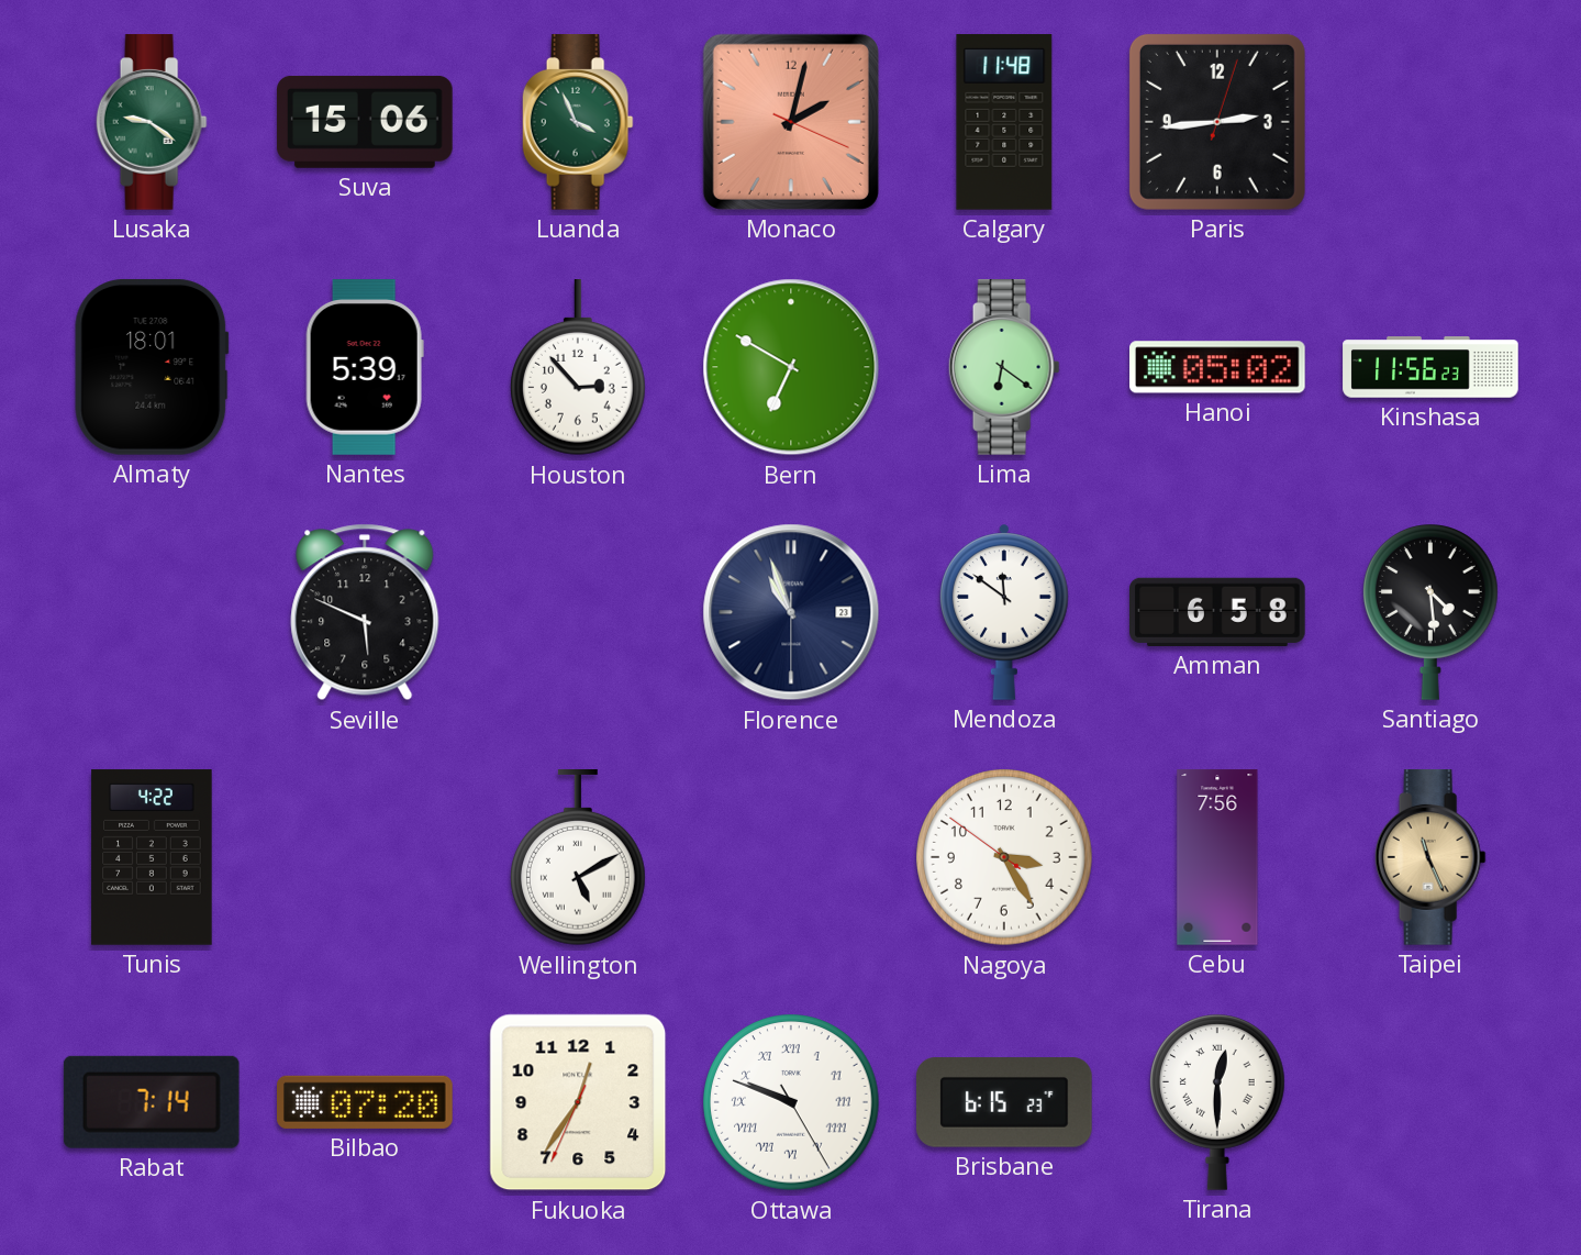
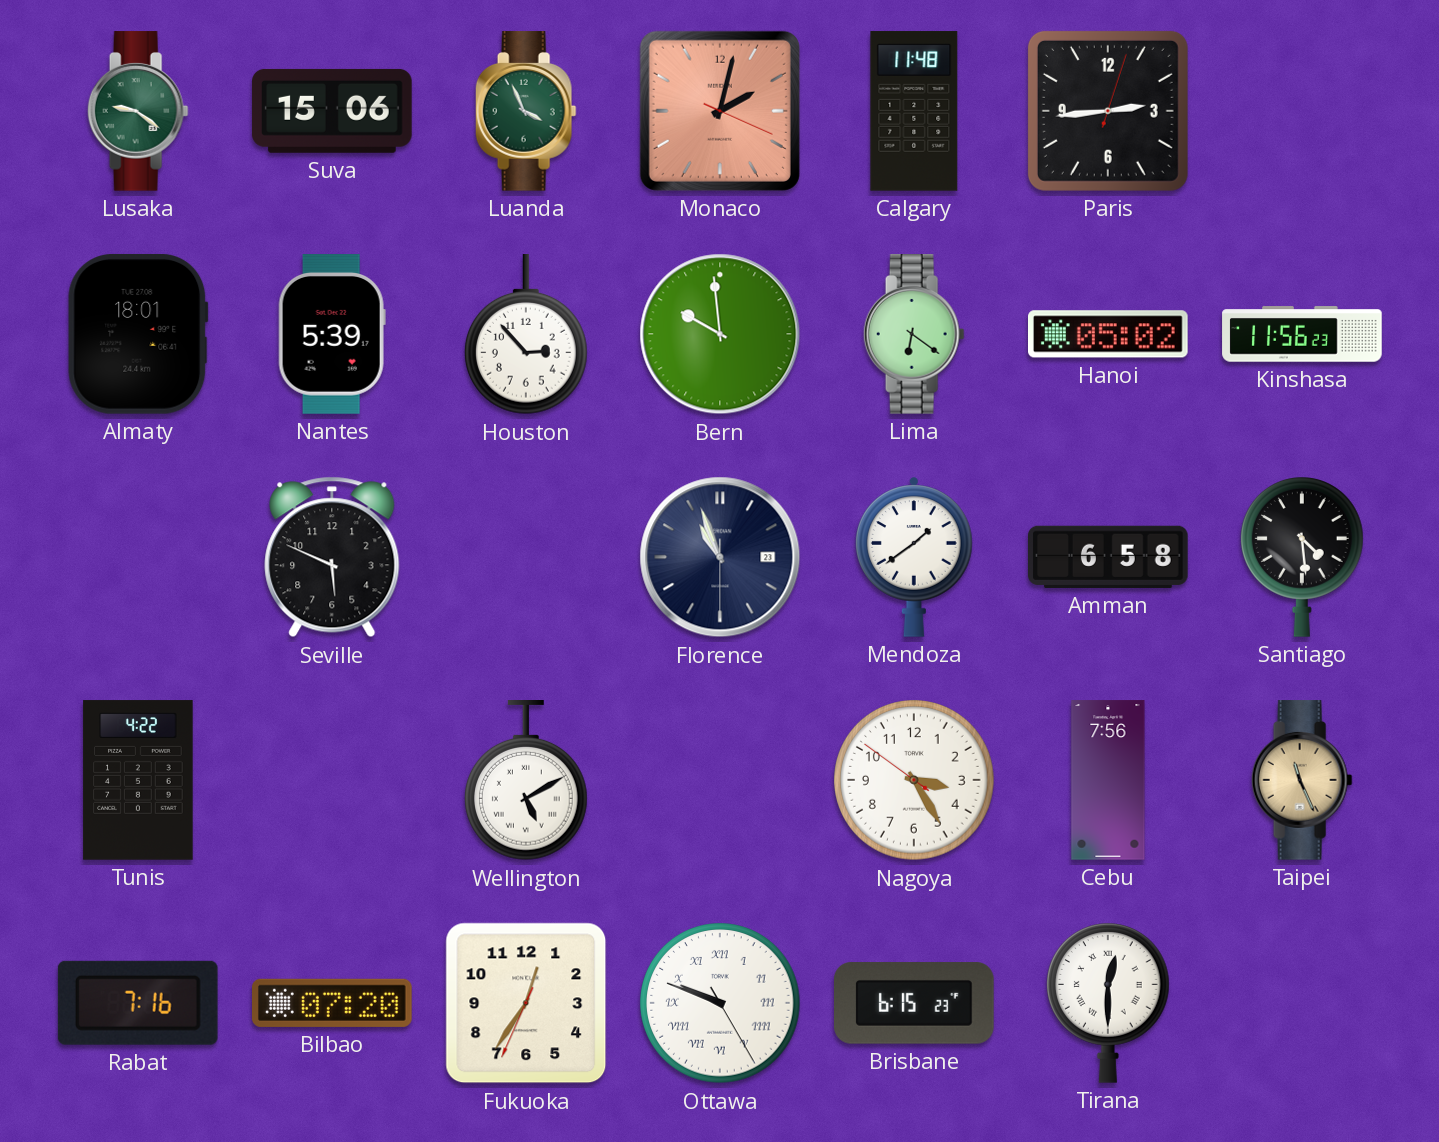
Bern: 6:50 -> 9:59
Mendoza: 11:51 -> 1:39
Rabat: 7:14 -> 7:16
